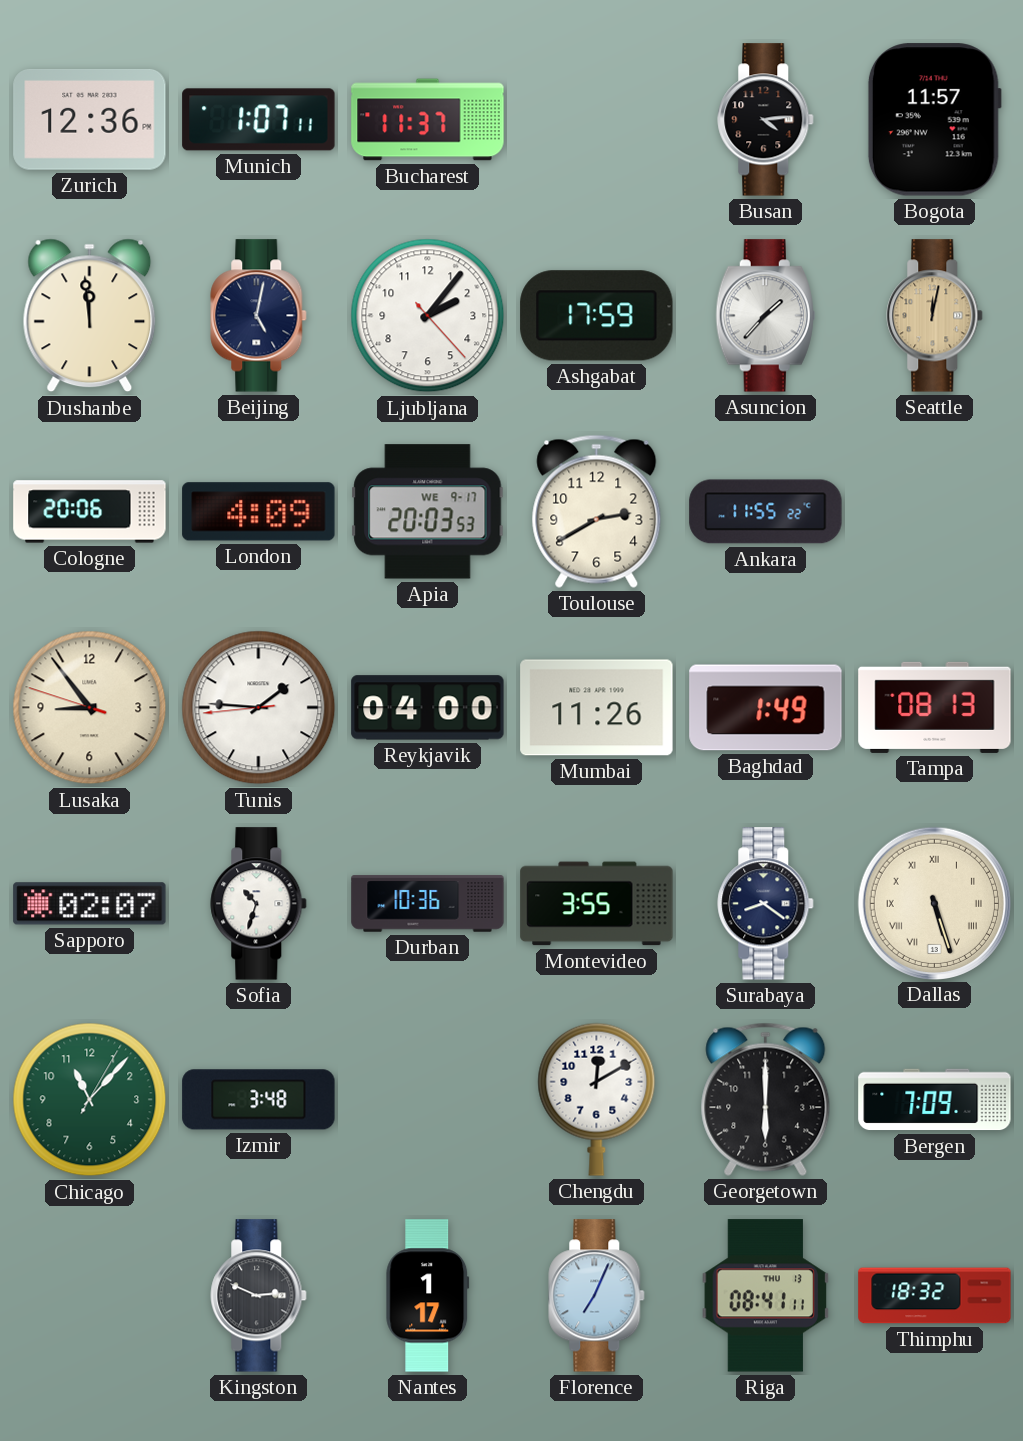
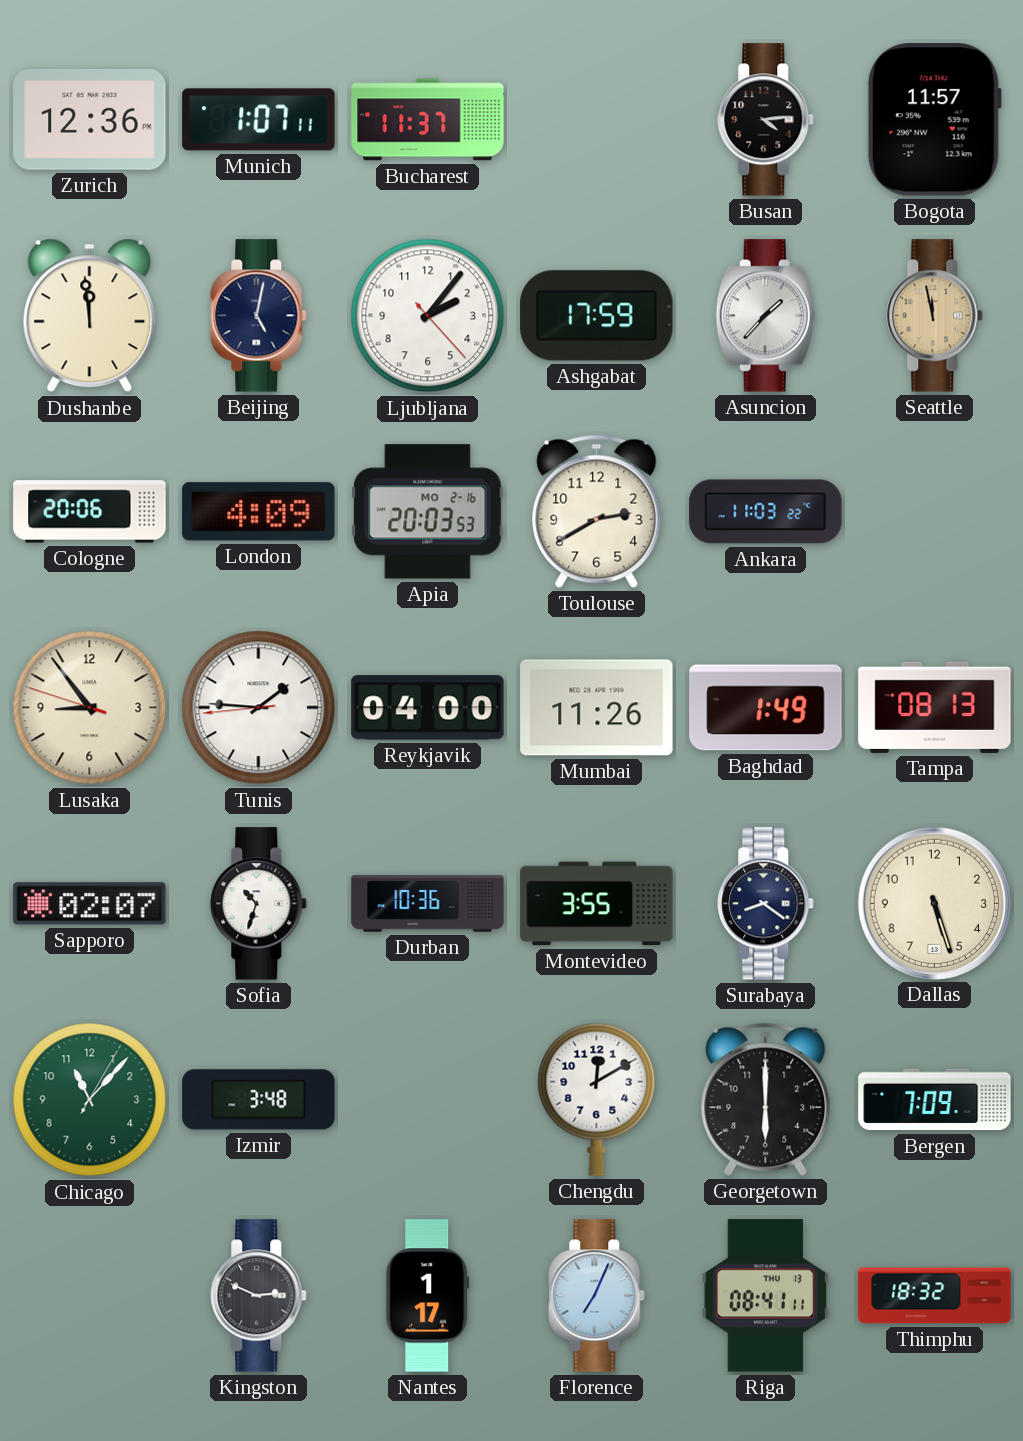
Seattle: 12:02 -> 11:58
Apia date: WE 9-17 -> MO 2-16
Ankara: 11:55 -> 11:03
Dallas numerals: Roman -> Arabic
